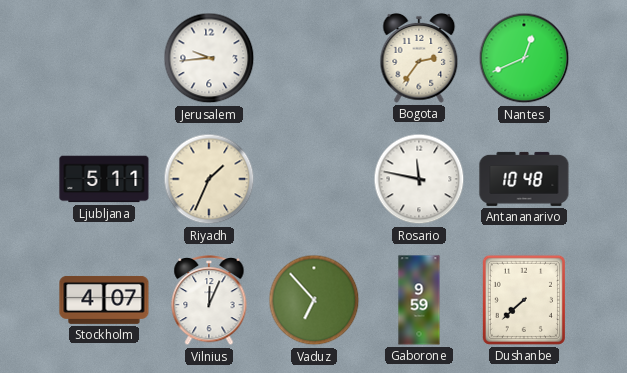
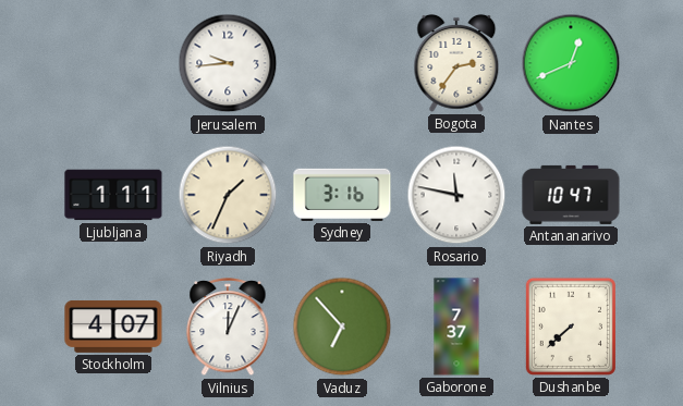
Ljubljana: 5:11 -> 1:11
Sydney: none -> 3:16
Antananarivo: 10:48 -> 10:47
Gaborone: 9:59 -> 7:37
